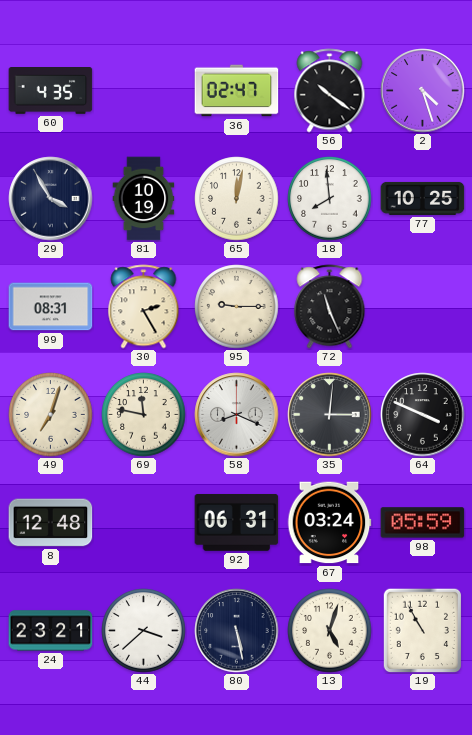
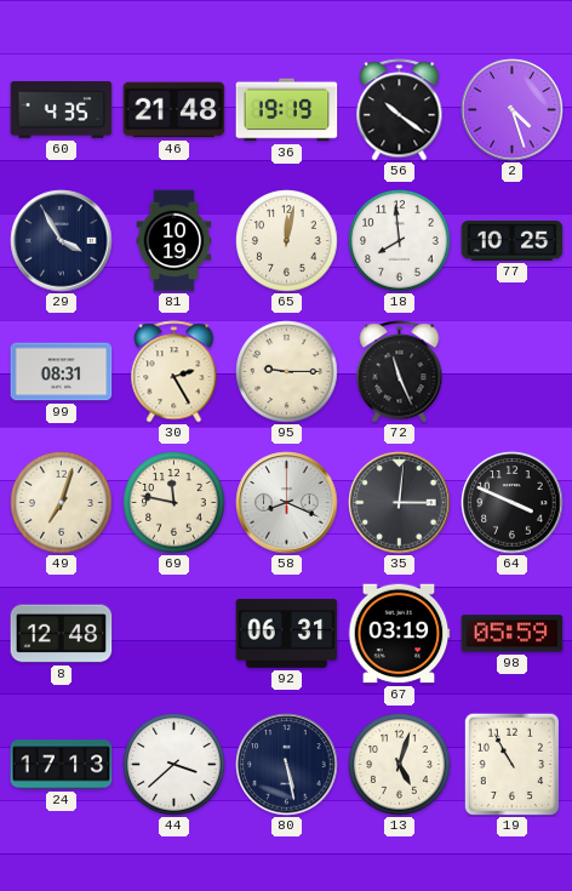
46: none -> 21:48
36: 02:47 -> 19:19
67: 03:24 -> 03:19
24: 23:21 -> 17:13
